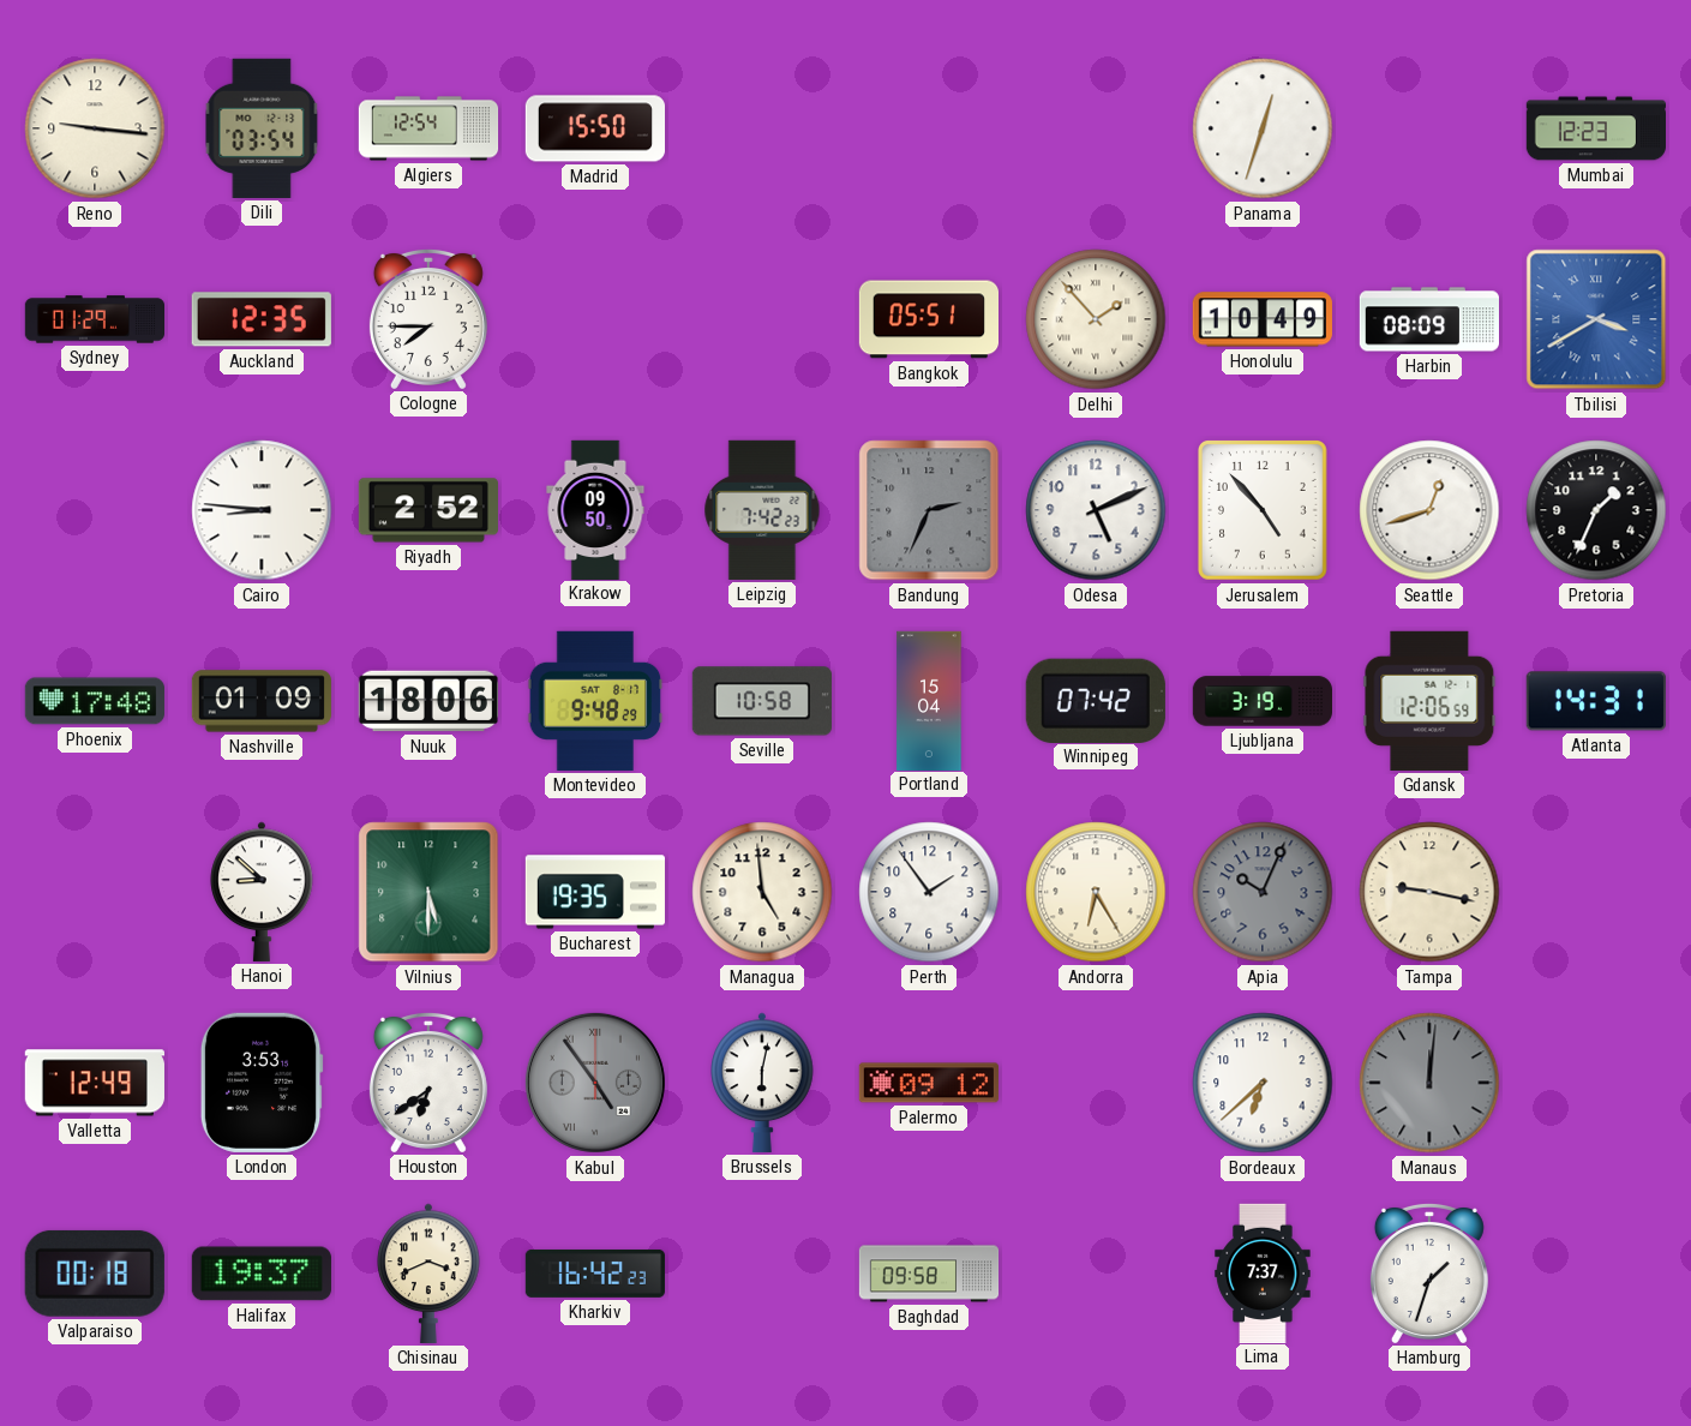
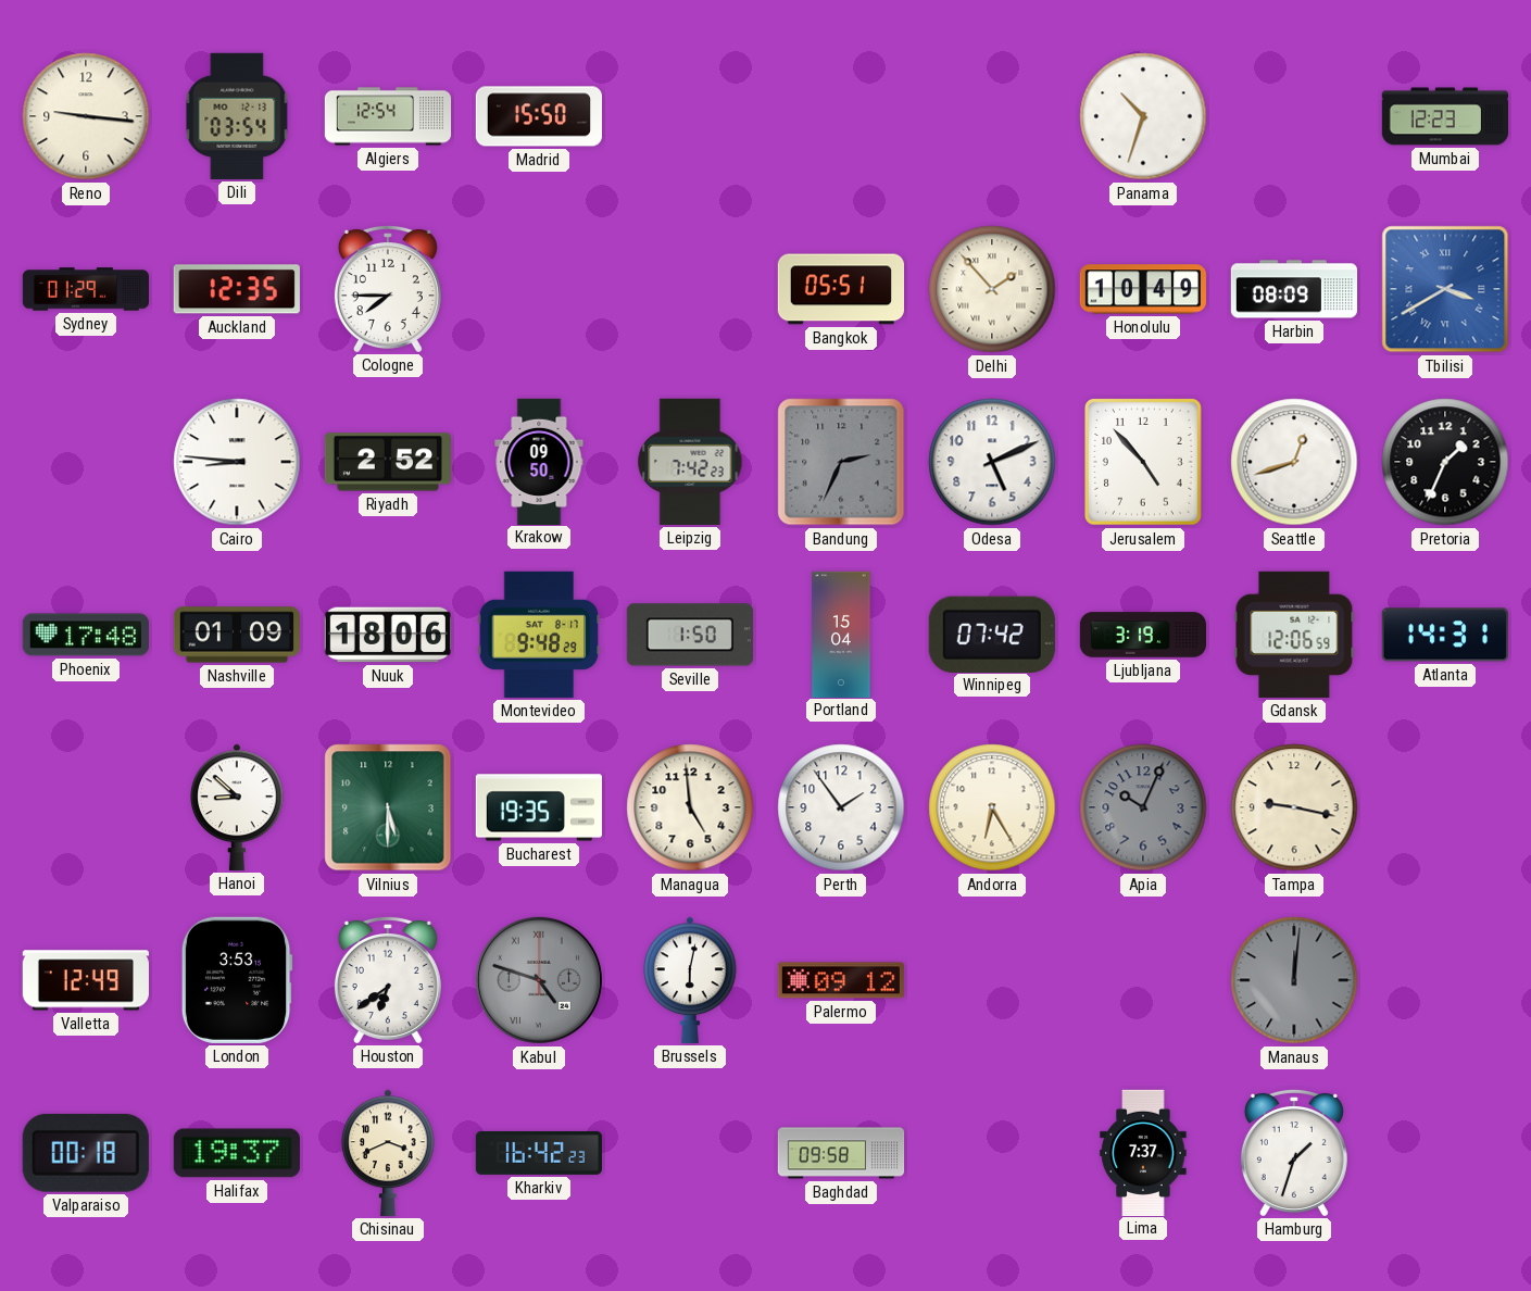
Panama: 12:33 -> 10:33
Seville: 10:58 -> 1:50
Kabul: 4:54 -> 4:48
Bordeaux: 6:38 -> none
